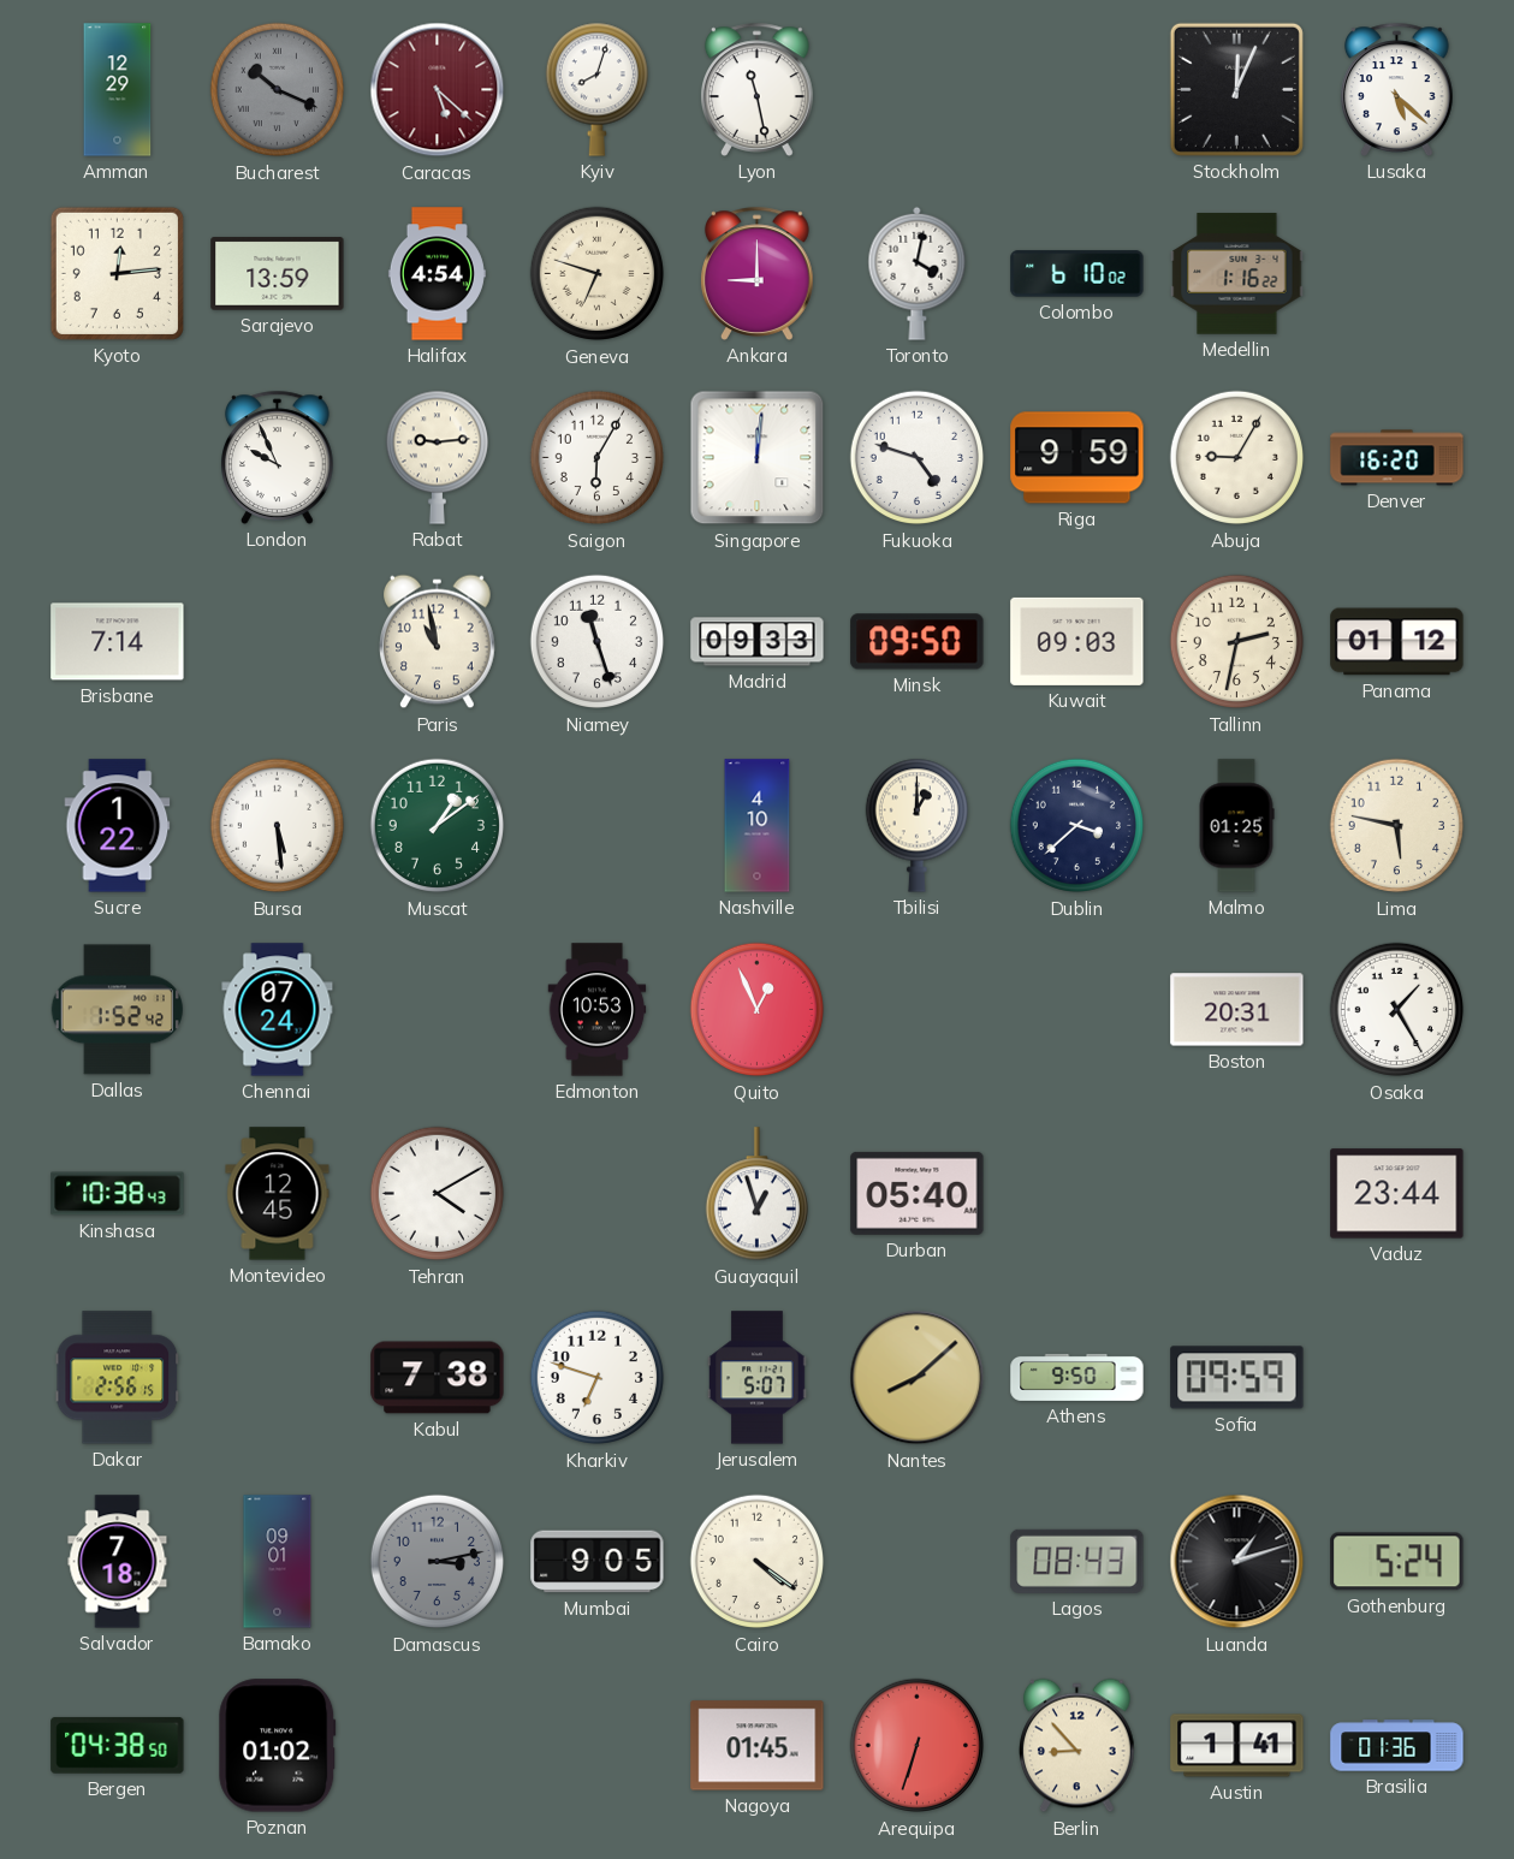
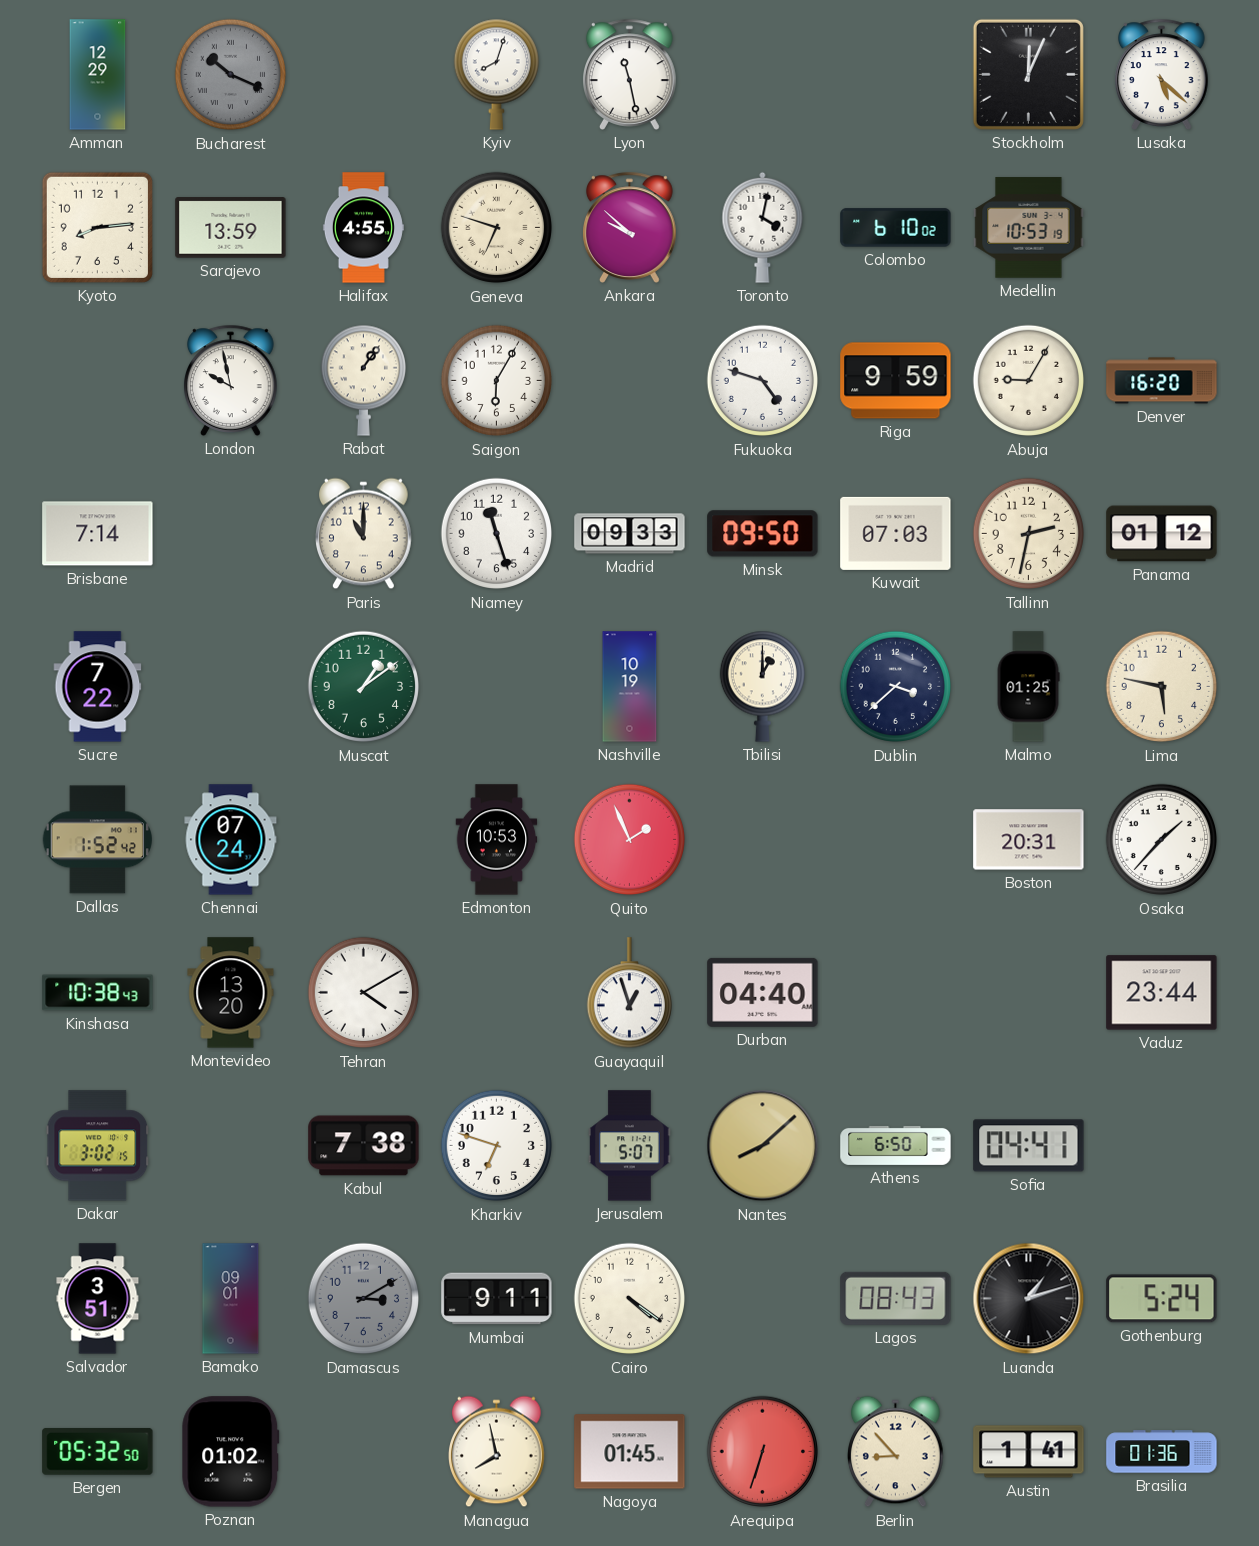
Caracas: 5:22 -> none
Kyoto: 12:14 -> 8:14
Halifax: 4:54 -> 4:55
Ankara: 9:00 -> 9:52
Medellin: 1:16 -> 10:53
London: 9:56 -> 9:58
Rabat: 9:14 -> 1:06
Singapore: 12:01 -> none
Paris: 10:58 -> 11:00
Kuwait: 09:03 -> 07:03
Sucre: 1:22 -> 7:22
Bursa: 5:29 -> none
Nashville: 4:10 -> 10:19
Quito: 12:56 -> 1:56
Osaka: 1:25 -> 1:37
Montevideo: 12:45 -> 13:20
Durban: 05:40 -> 04:40
Dakar: 2:56 -> 3:02
Athens: 9:50 -> 6:50
Sofia: 09:59 -> 04:41
Salvador: 7:18 -> 3:51
Damascus: 3:13 -> 3:10
Mumbai: 9:05 -> 9:11
Bergen: 04:38 -> 05:32
Managua: none -> 7:58
